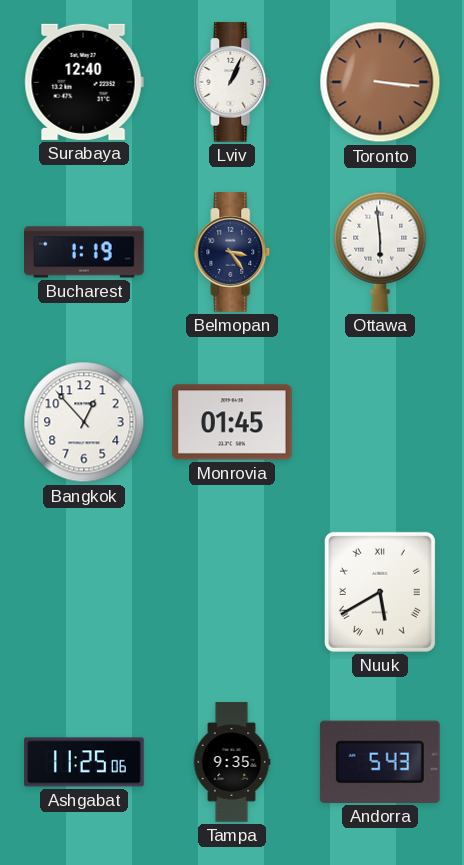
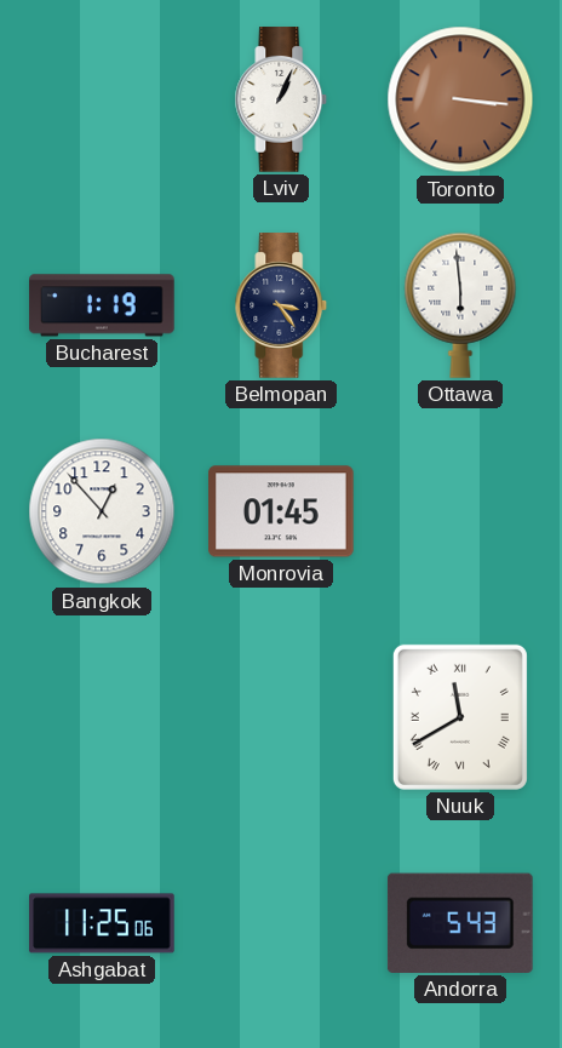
Surabaya: 12:40 -> none
Nuuk: 5:40 -> 11:40
Tampa: 9:35 -> none
